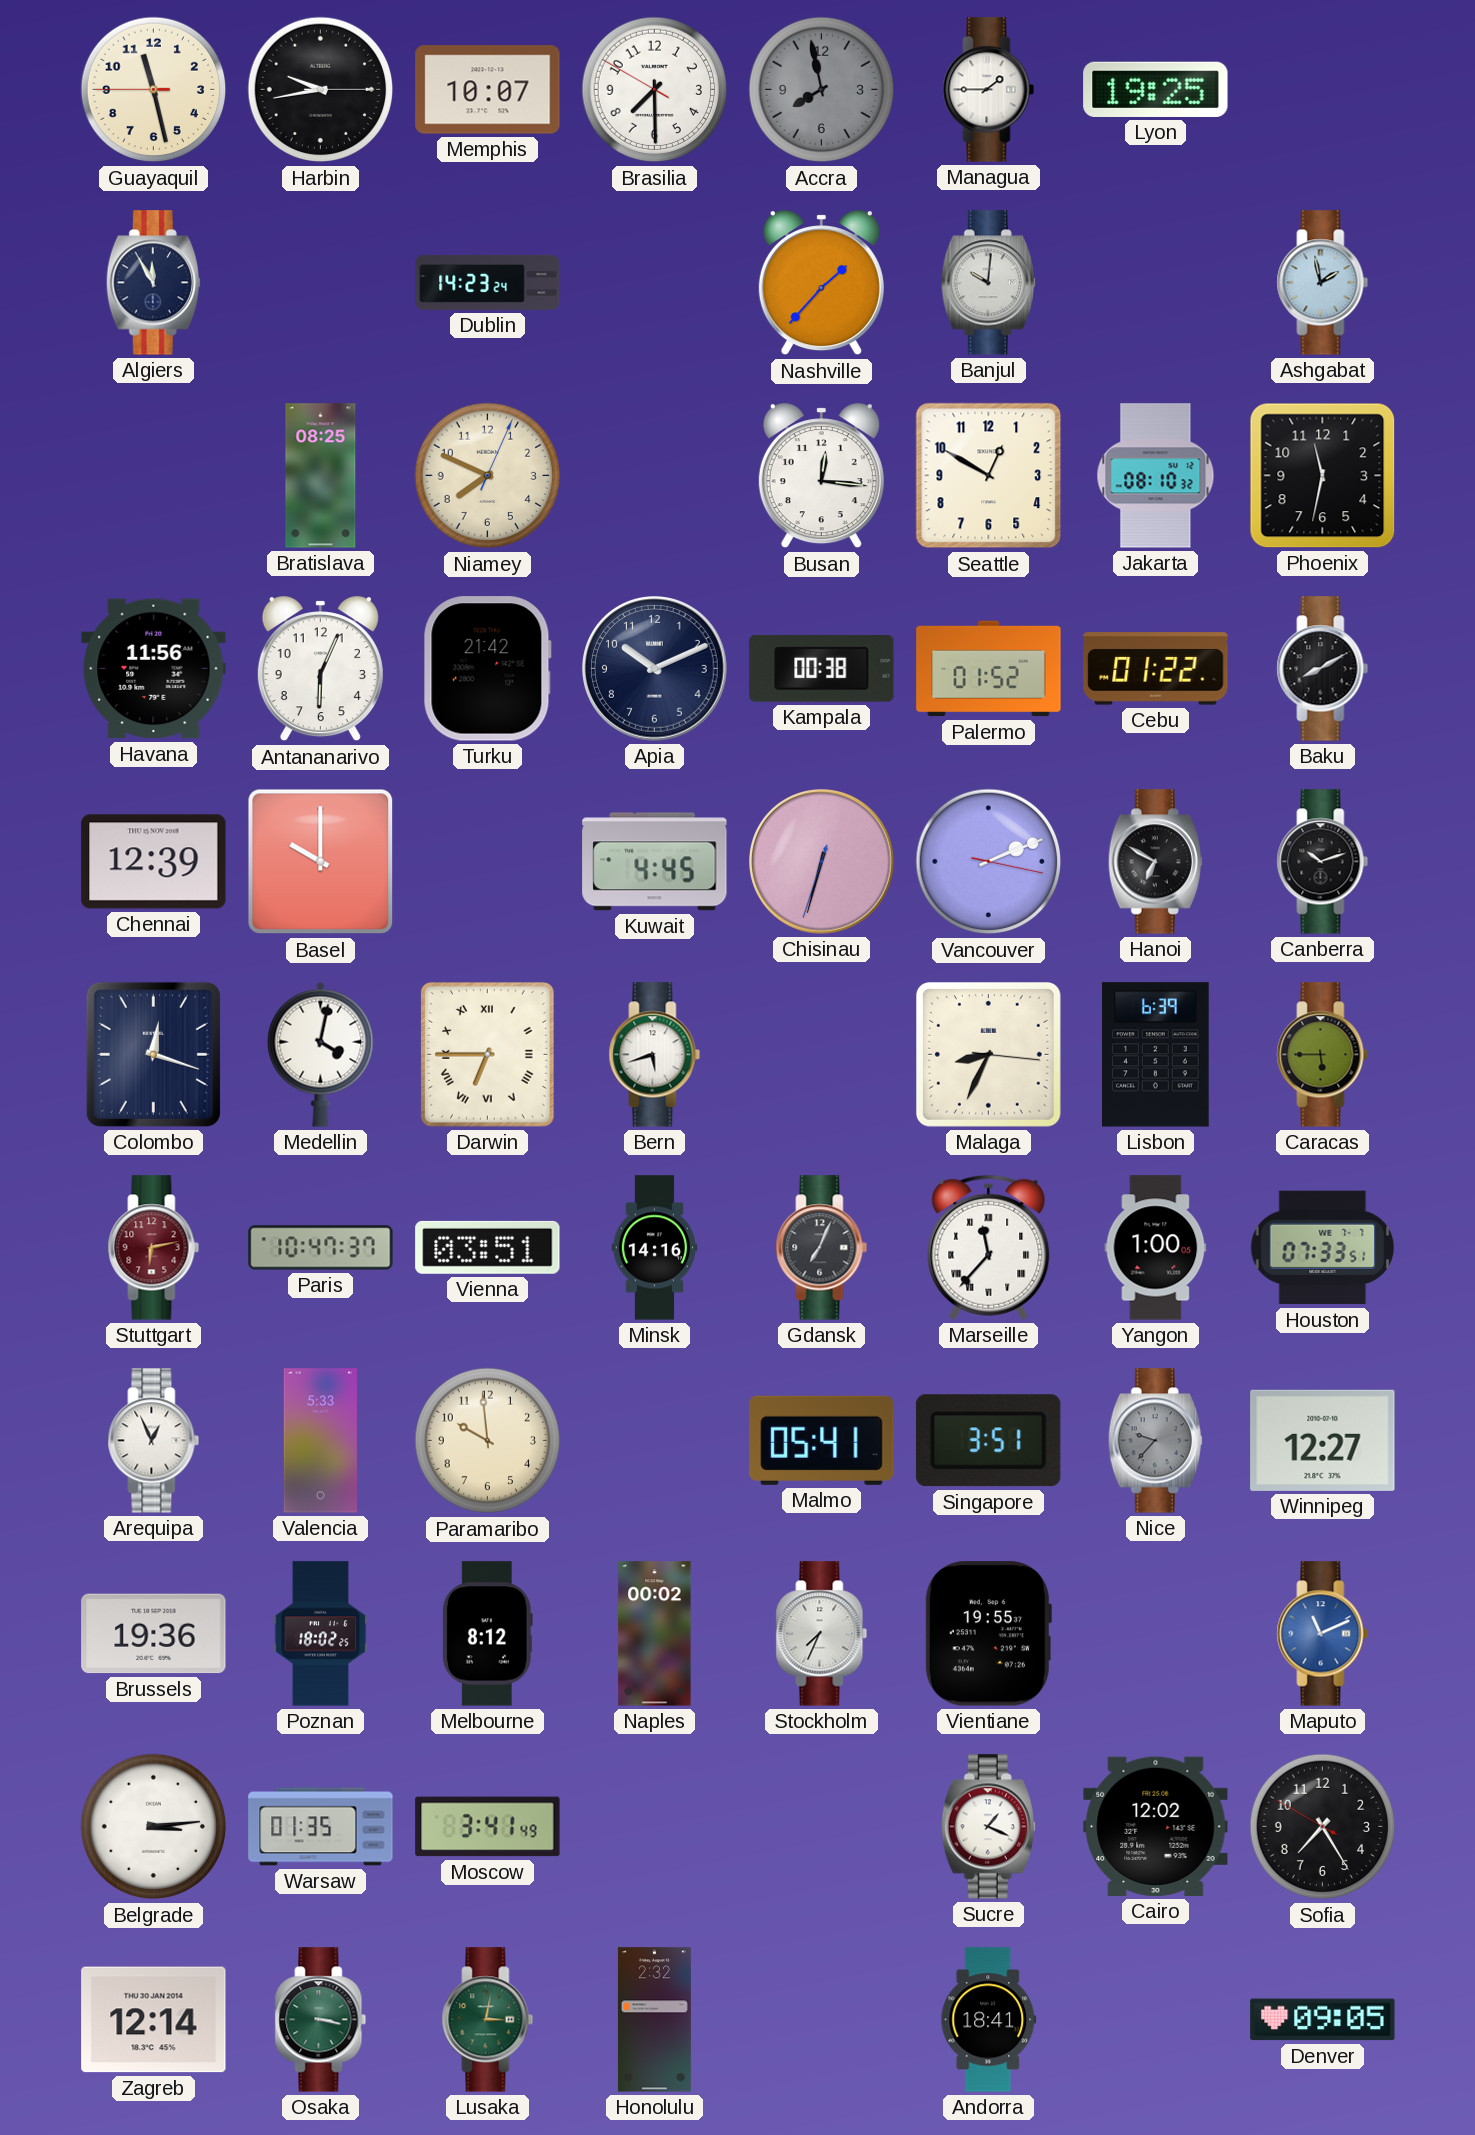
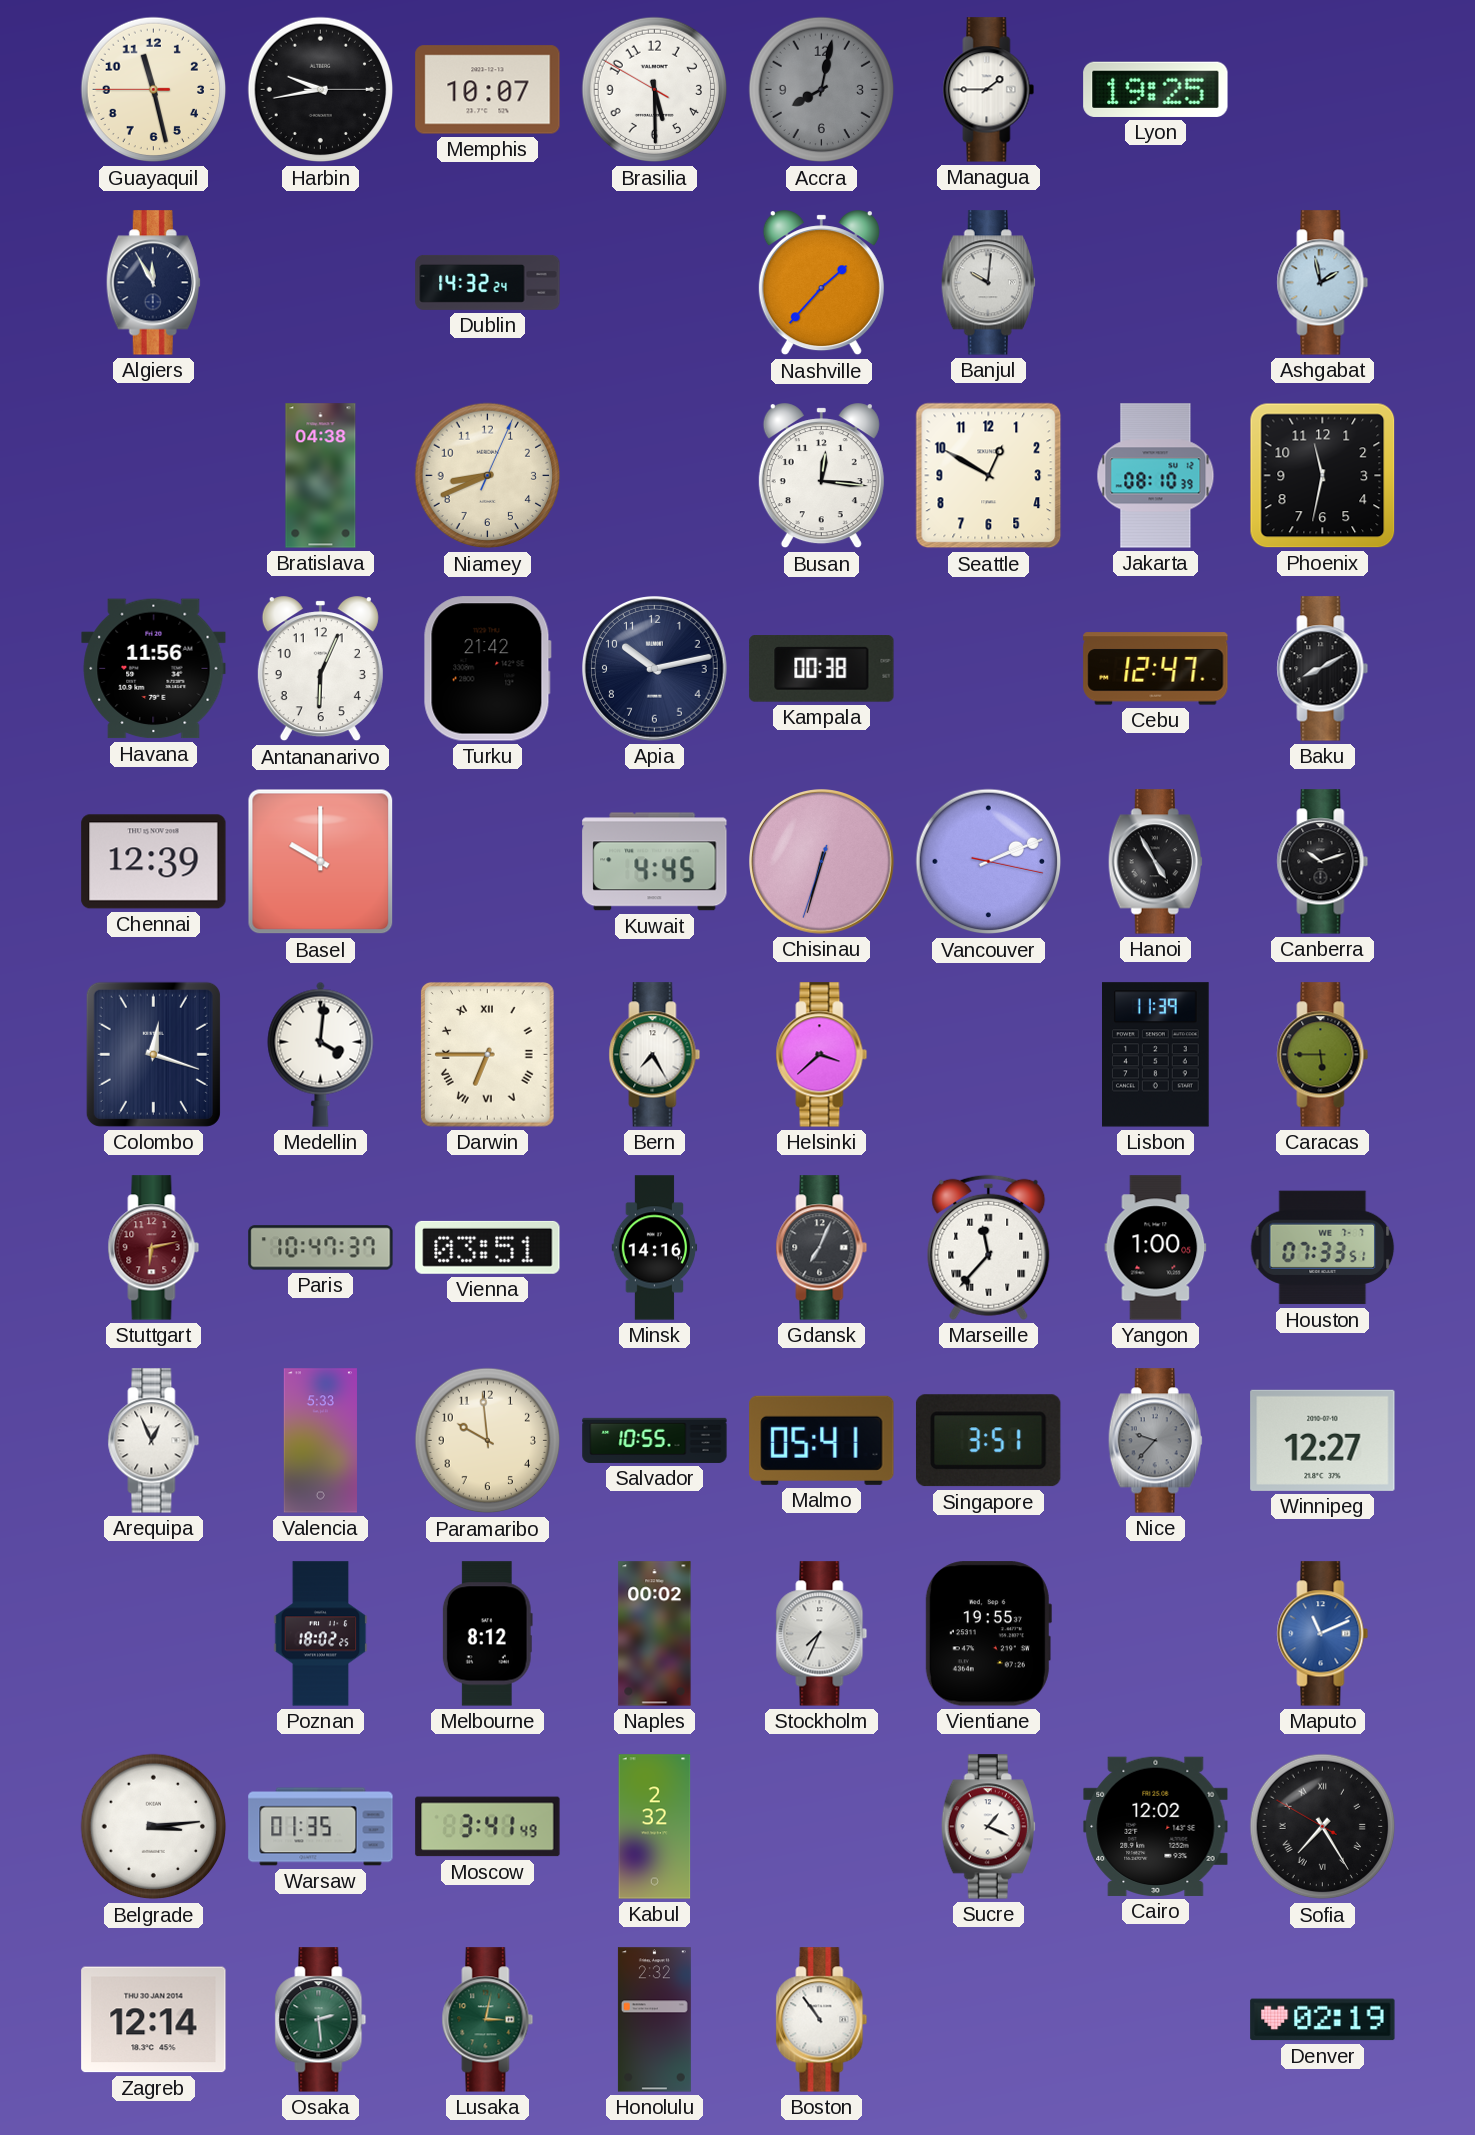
Brasilia: 7:29 -> 5:29
Accra: 7:58 -> 8:02
Dublin: 14:23 -> 14:32
Bratislava: 08:25 -> 04:38
Niamey: 7:49 -> 8:41
Jakarta: 08:10:32 -> 08:10:39
Apia: 10:11 -> 10:13
Palermo: 01:52 -> none
Cebu: 01:22 -> 12:47
Hanoi: 6:50 -> 4:55
Medellin: 4:02 -> 4:01
Bern: 5:42 -> 7:25
Helsinki: none -> 3:38
Malaga: 8:34 -> none
Lisbon: 6:39 -> 11:39
Salvador: none -> 10:55
Brussels: 19:36 -> none
Kabul: none -> 2:32
Sofia numerals: Arabic -> Roman
Osaka: 3:17 -> 2:29
Boston: none -> 10:54
Andorra: 18:41 -> none
Denver: 09:05 -> 02:19
